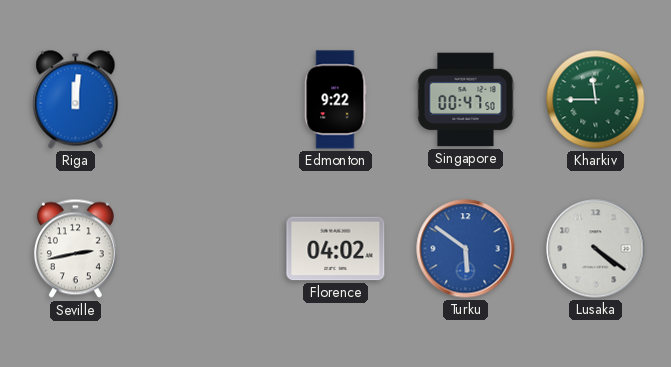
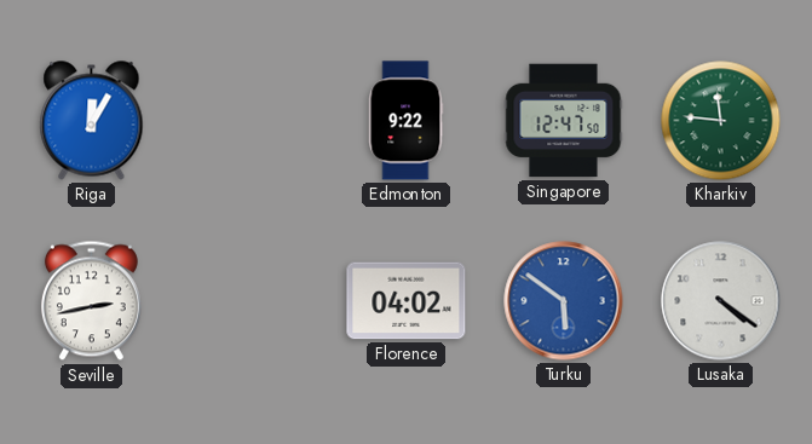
Riga: 12:01 -> 12:05
Singapore: 00:47 -> 12:47
Kharkiv: 11:45 -> 11:46
